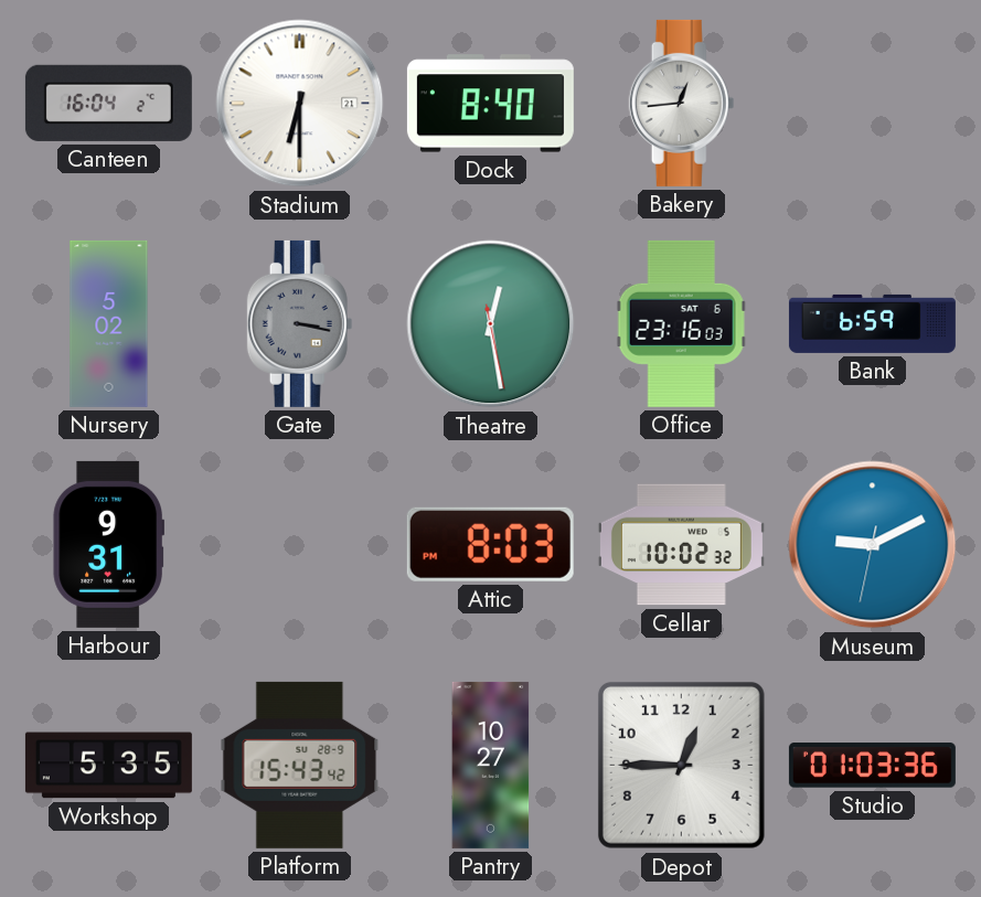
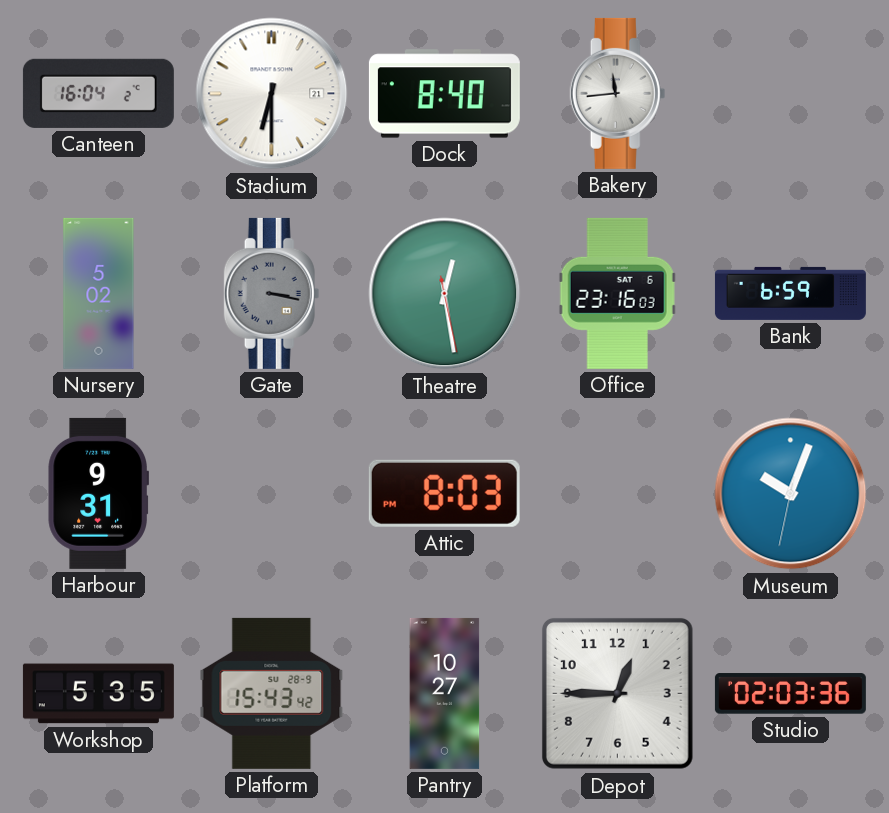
Bakery: 12:44 -> 11:44
Cellar: 10:02 -> none
Museum: 9:10 -> 10:03
Studio: 01:03 -> 02:03
